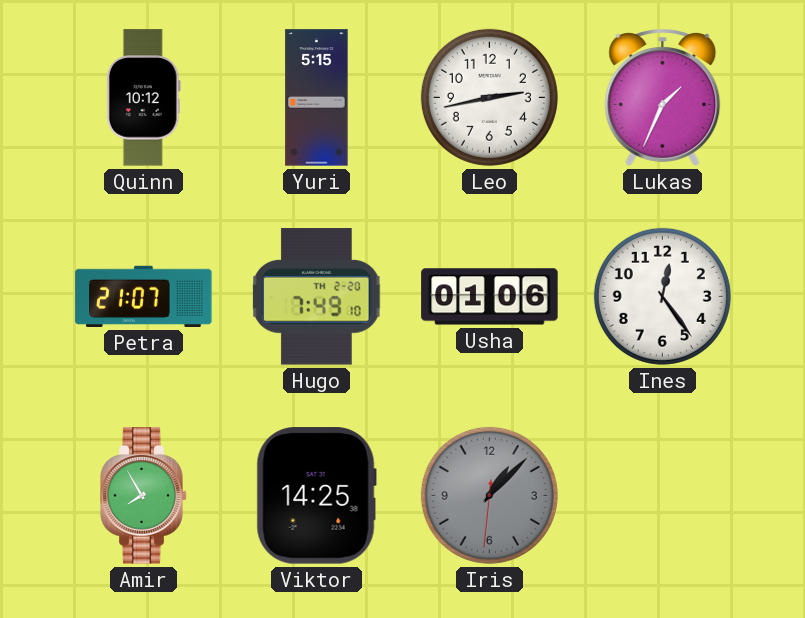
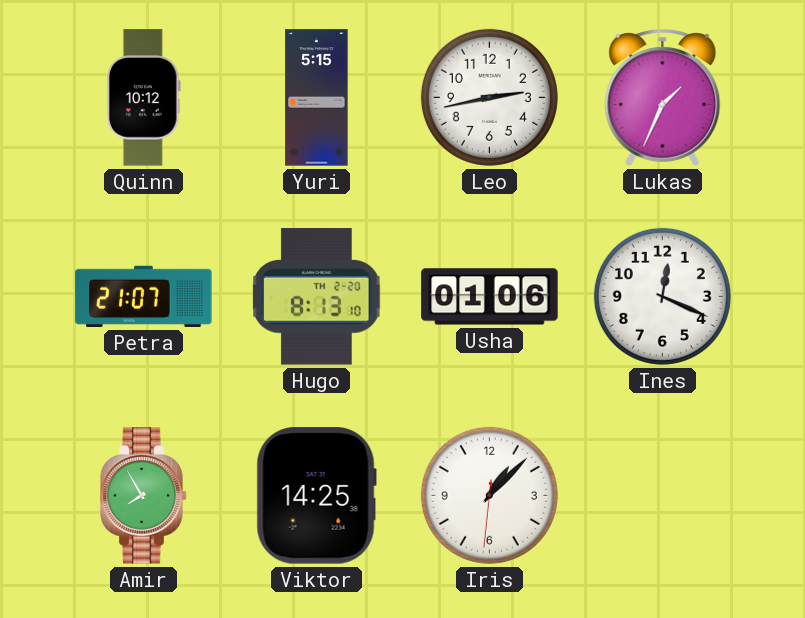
Hugo: 7:49 -> 8:13
Ines: 12:24 -> 12:19
Iris dial: grey -> white
